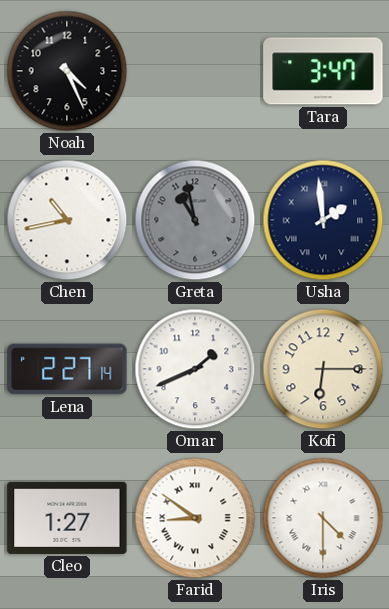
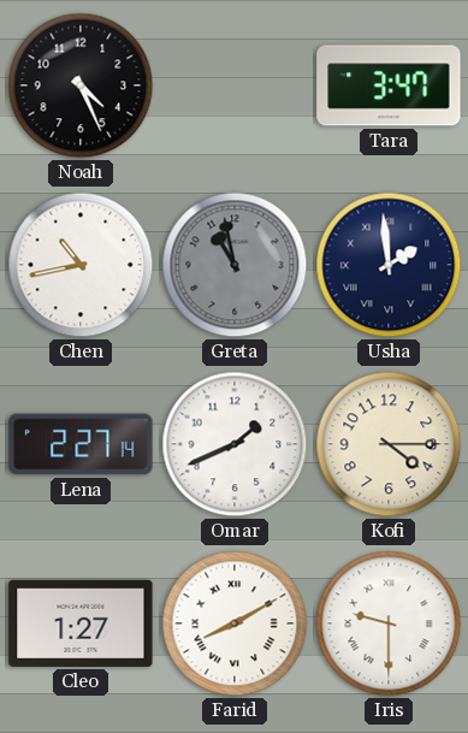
Kofi: 6:15 -> 4:15
Farid: 8:51 -> 8:10
Iris: 4:30 -> 9:30
